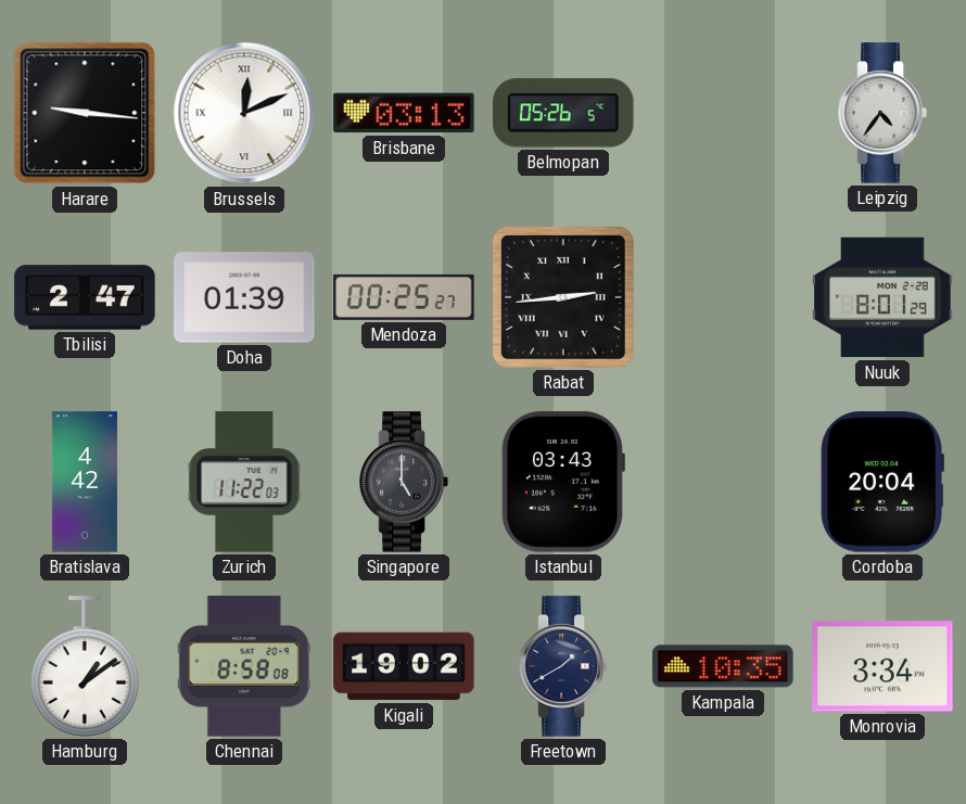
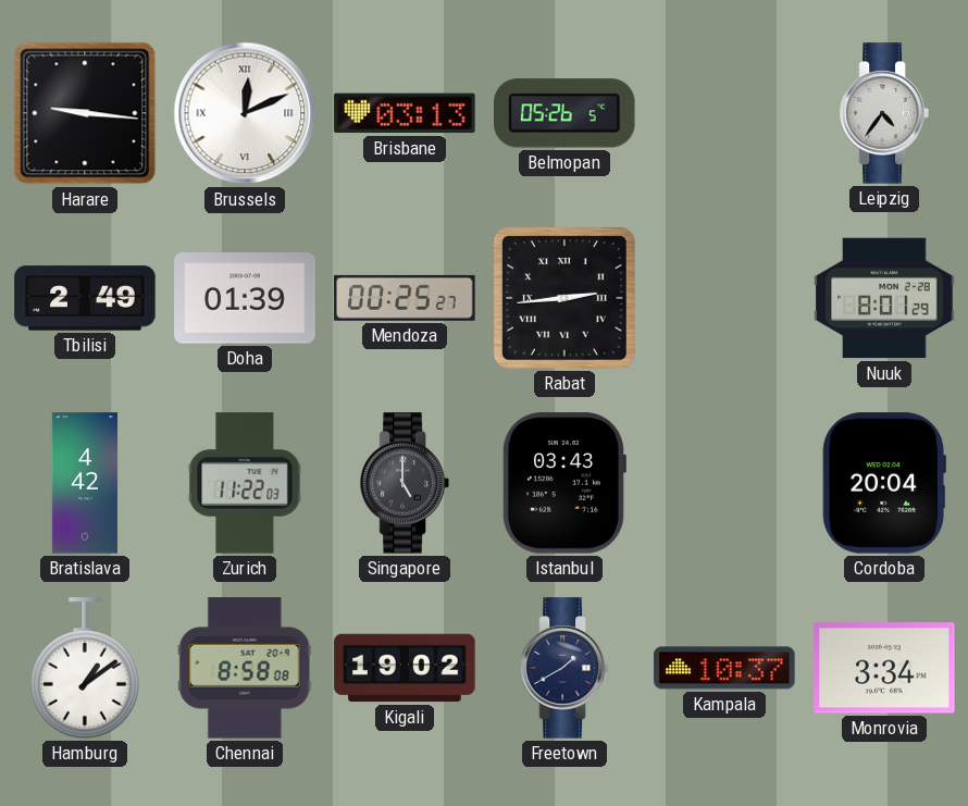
Tbilisi: 2:47 -> 2:49
Kampala: 10:35 -> 10:37
